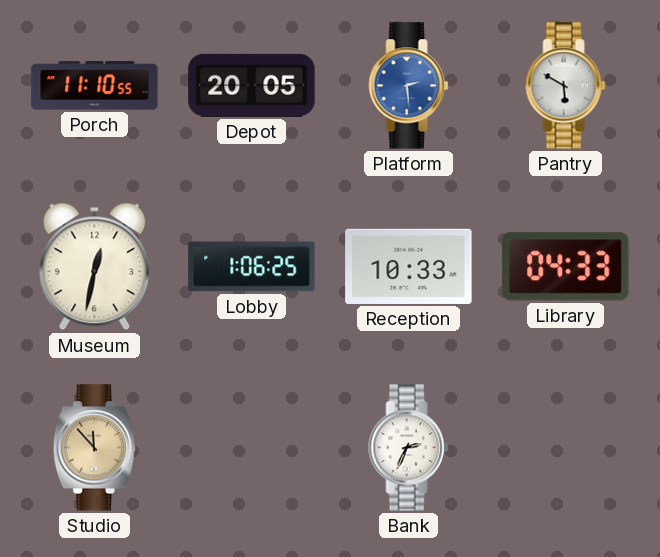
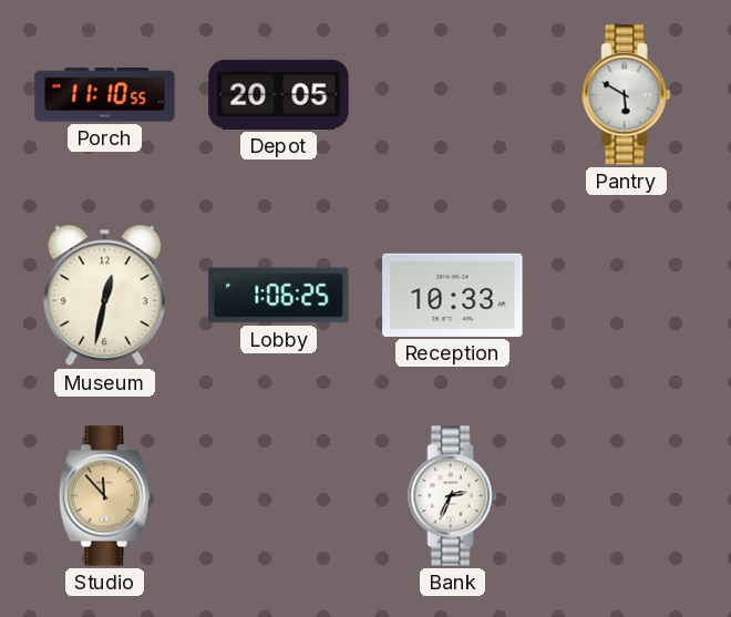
Platform: 2:29 -> none
Library: 04:33 -> none
